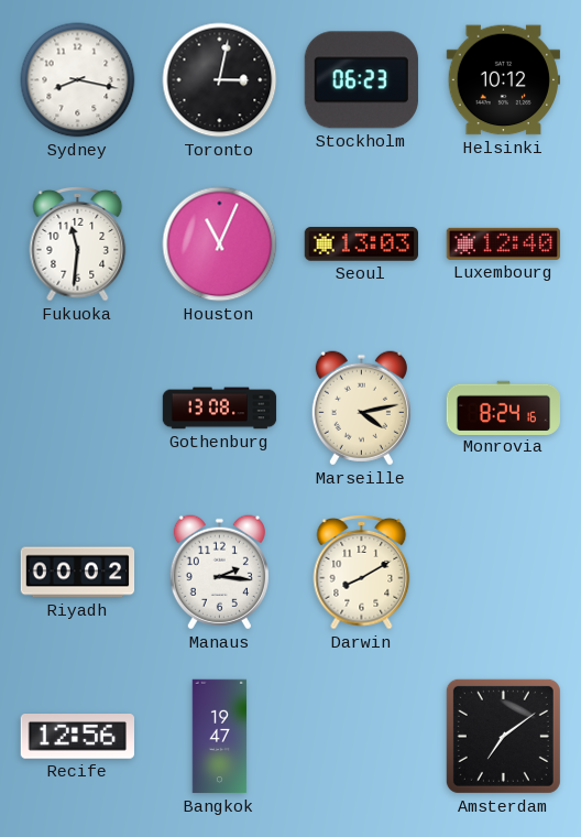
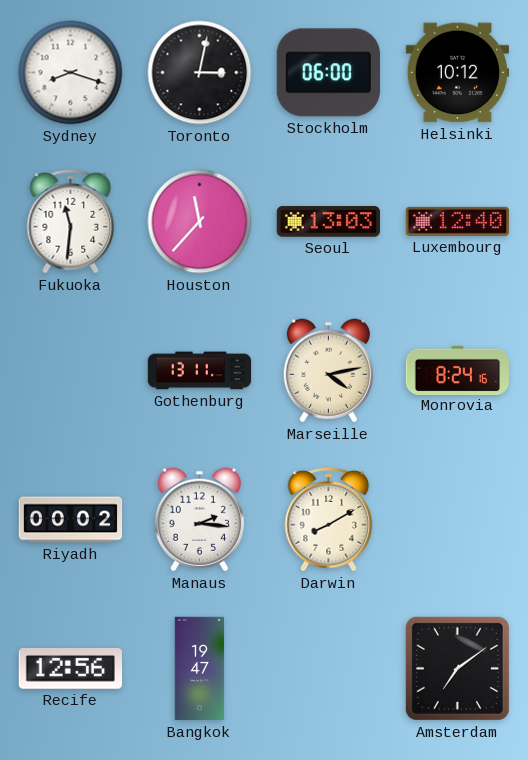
Sydney: 8:17 -> 8:18
Stockholm: 06:23 -> 06:00
Houston: 11:04 -> 11:37
Gothenburg: 13:08 -> 13:11
